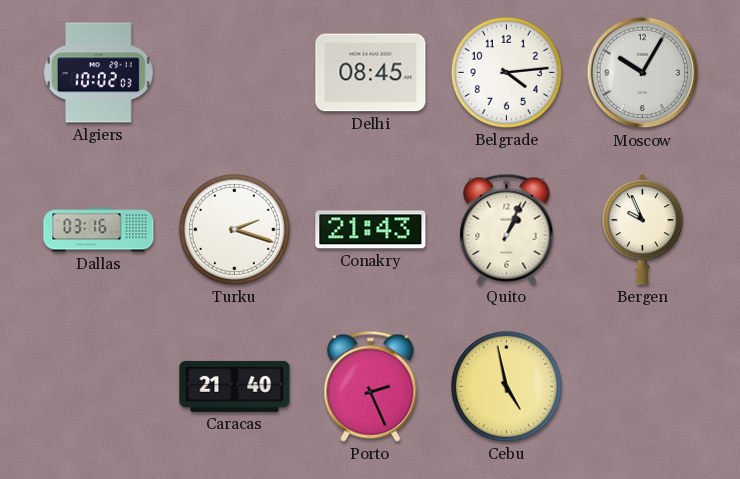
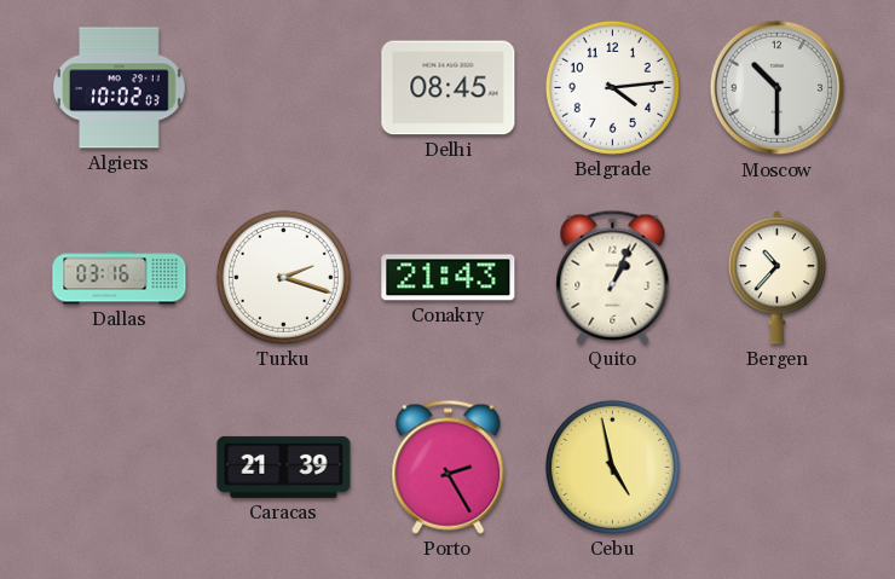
Moscow: 10:05 -> 10:30
Bergen: 9:56 -> 10:37
Caracas: 21:40 -> 21:39
Porto: 2:26 -> 2:25
